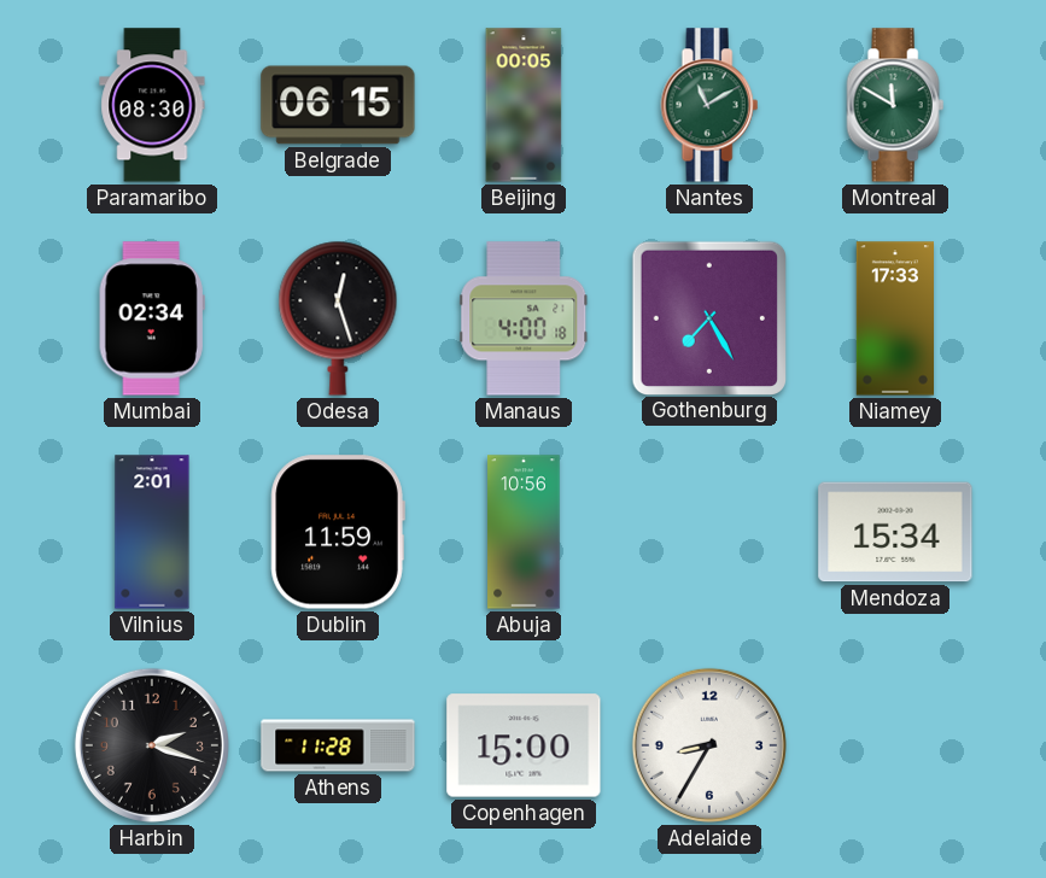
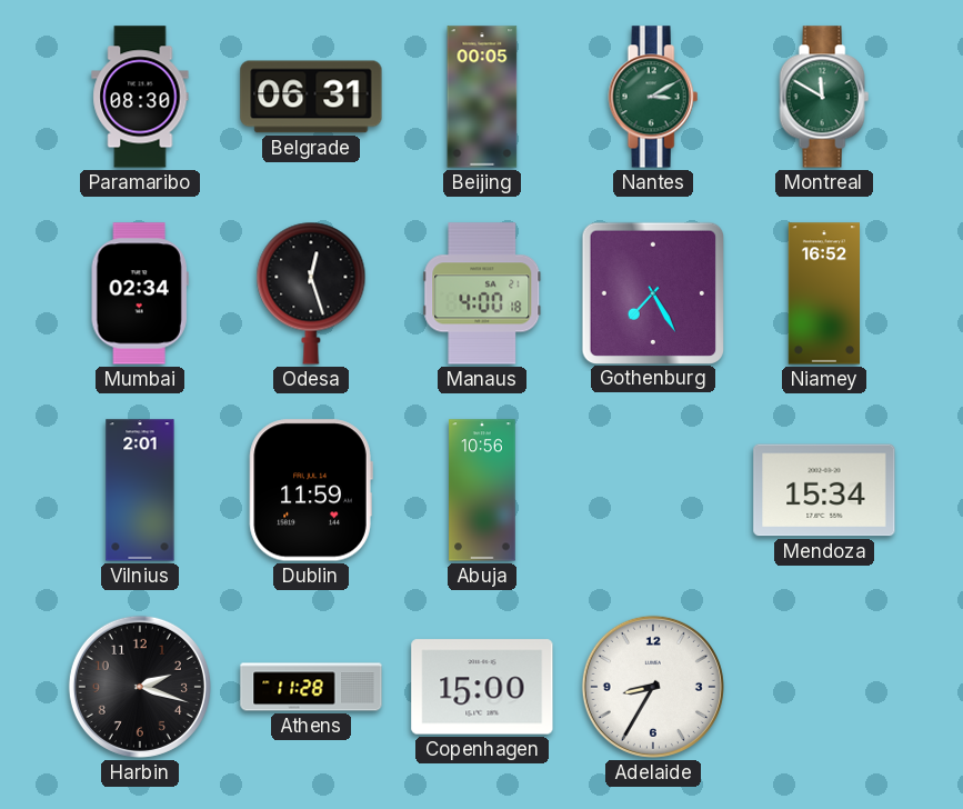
Belgrade: 06:15 -> 06:31
Nantes: 11:10 -> 3:10
Niamey: 17:33 -> 16:52
